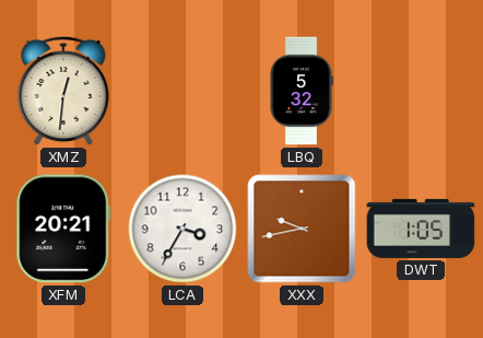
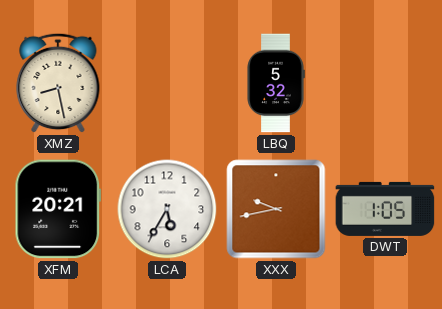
XMZ: 12:31 -> 8:28
LCA: 3:35 -> 5:35
